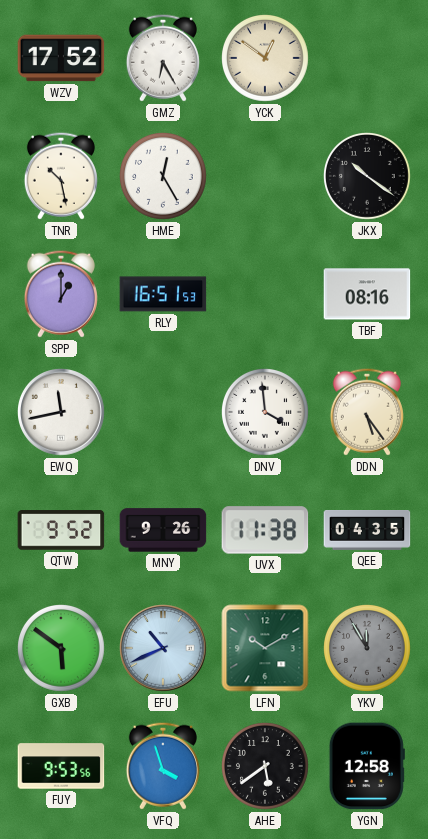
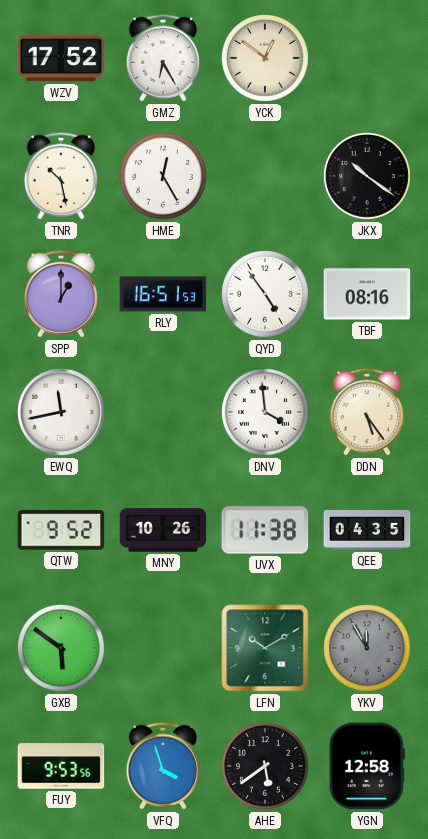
QYD: none -> 4:54
MNY: 9:26 -> 10:26
EFU: 10:41 -> none
